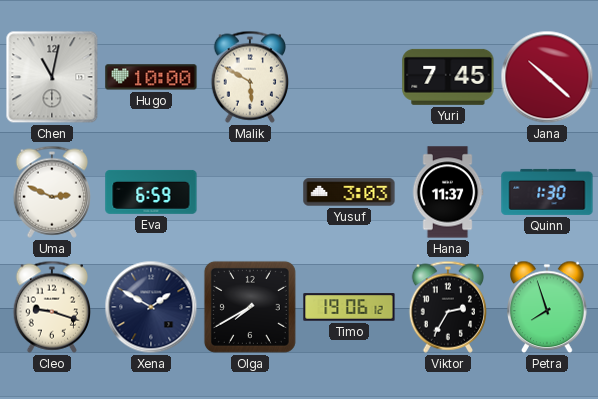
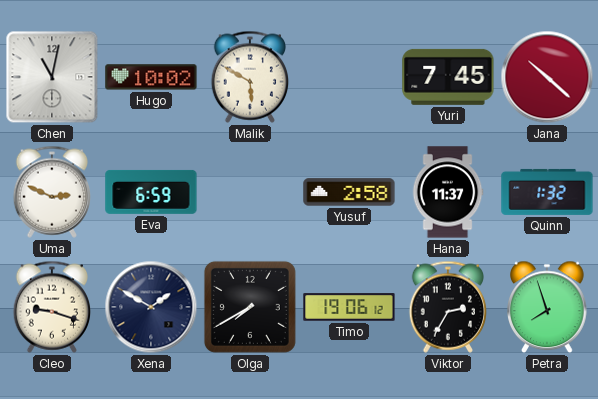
Hugo: 10:00 -> 10:02
Yusuf: 3:03 -> 2:58
Quinn: 1:30 -> 1:32
